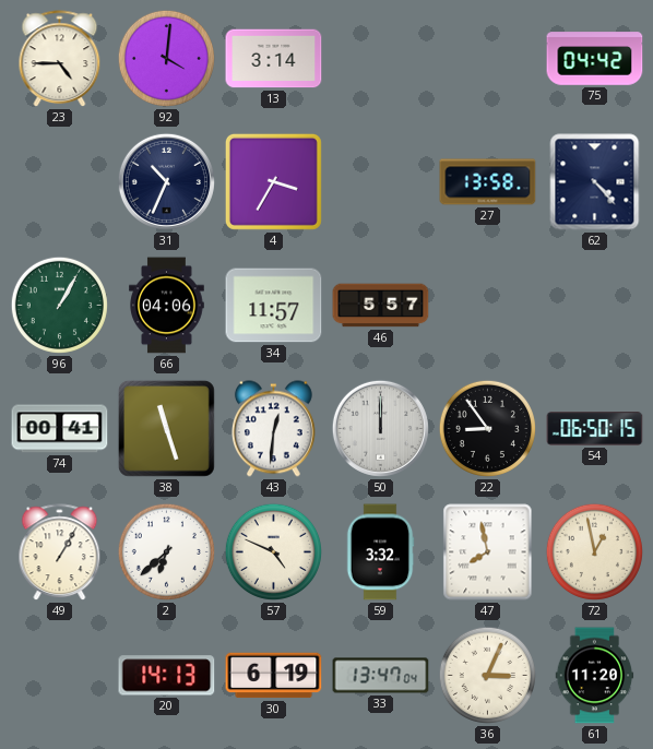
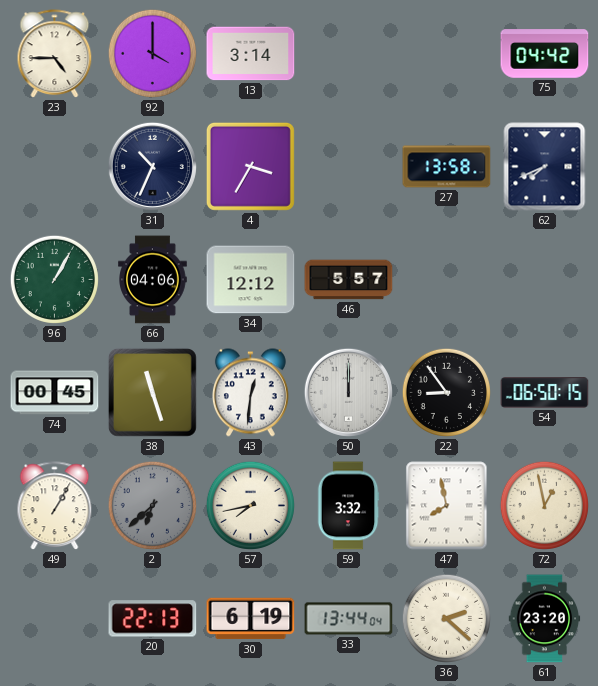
92: 4:01 -> 4:00
62: 4:23 -> 7:41
34: 11:57 -> 12:12
74: 00:41 -> 00:45
2 dial: white -> grey
57: 4:49 -> 7:43
20: 14:13 -> 22:13
33: 13:47 -> 13:44
36: 3:04 -> 2:22
61: 11:20 -> 23:20
